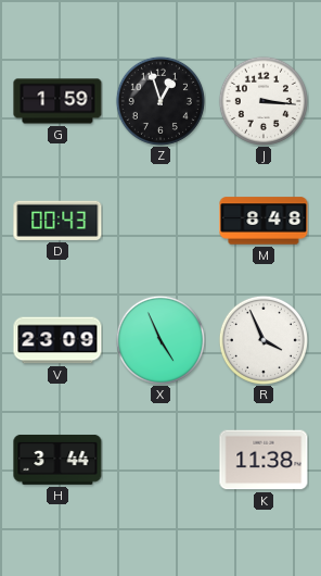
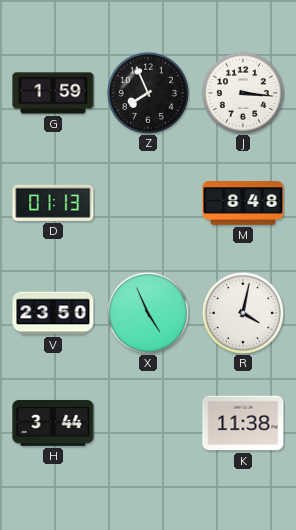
Z: 12:57 -> 7:56
D: 00:43 -> 01:13
V: 23:09 -> 23:50
R: 3:56 -> 4:02
